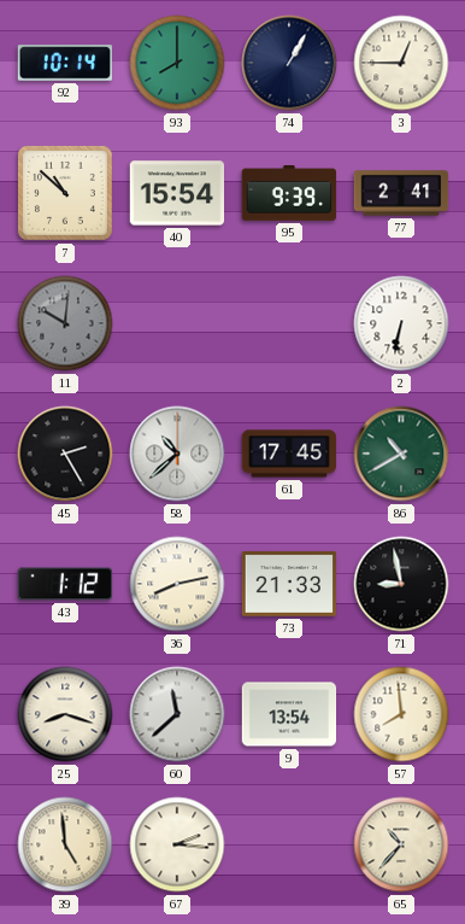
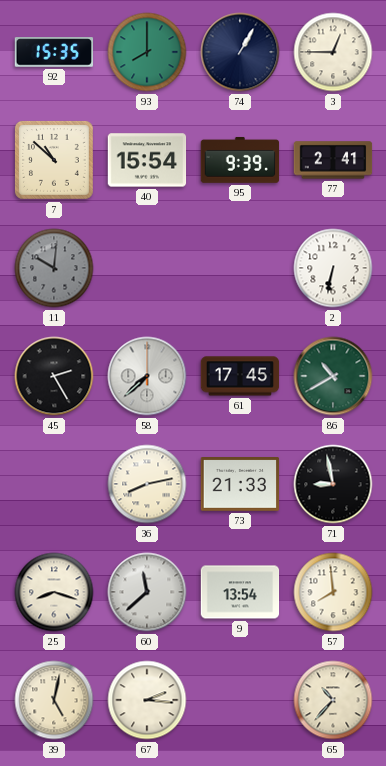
92: 10:14 -> 15:35
58: 10:38 -> 7:38
43: 1:12 -> none
39: 4:59 -> 5:02
